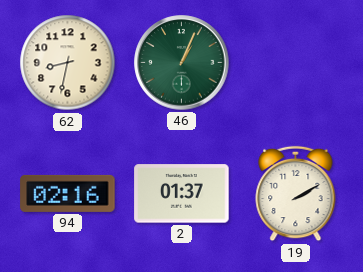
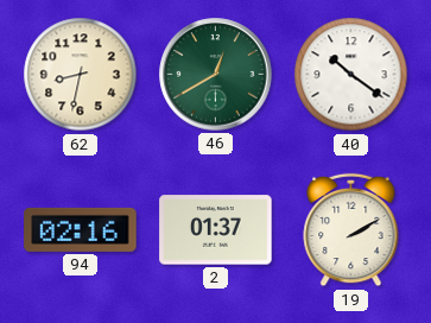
46: 1:04 -> 12:40
40: none -> 10:21
